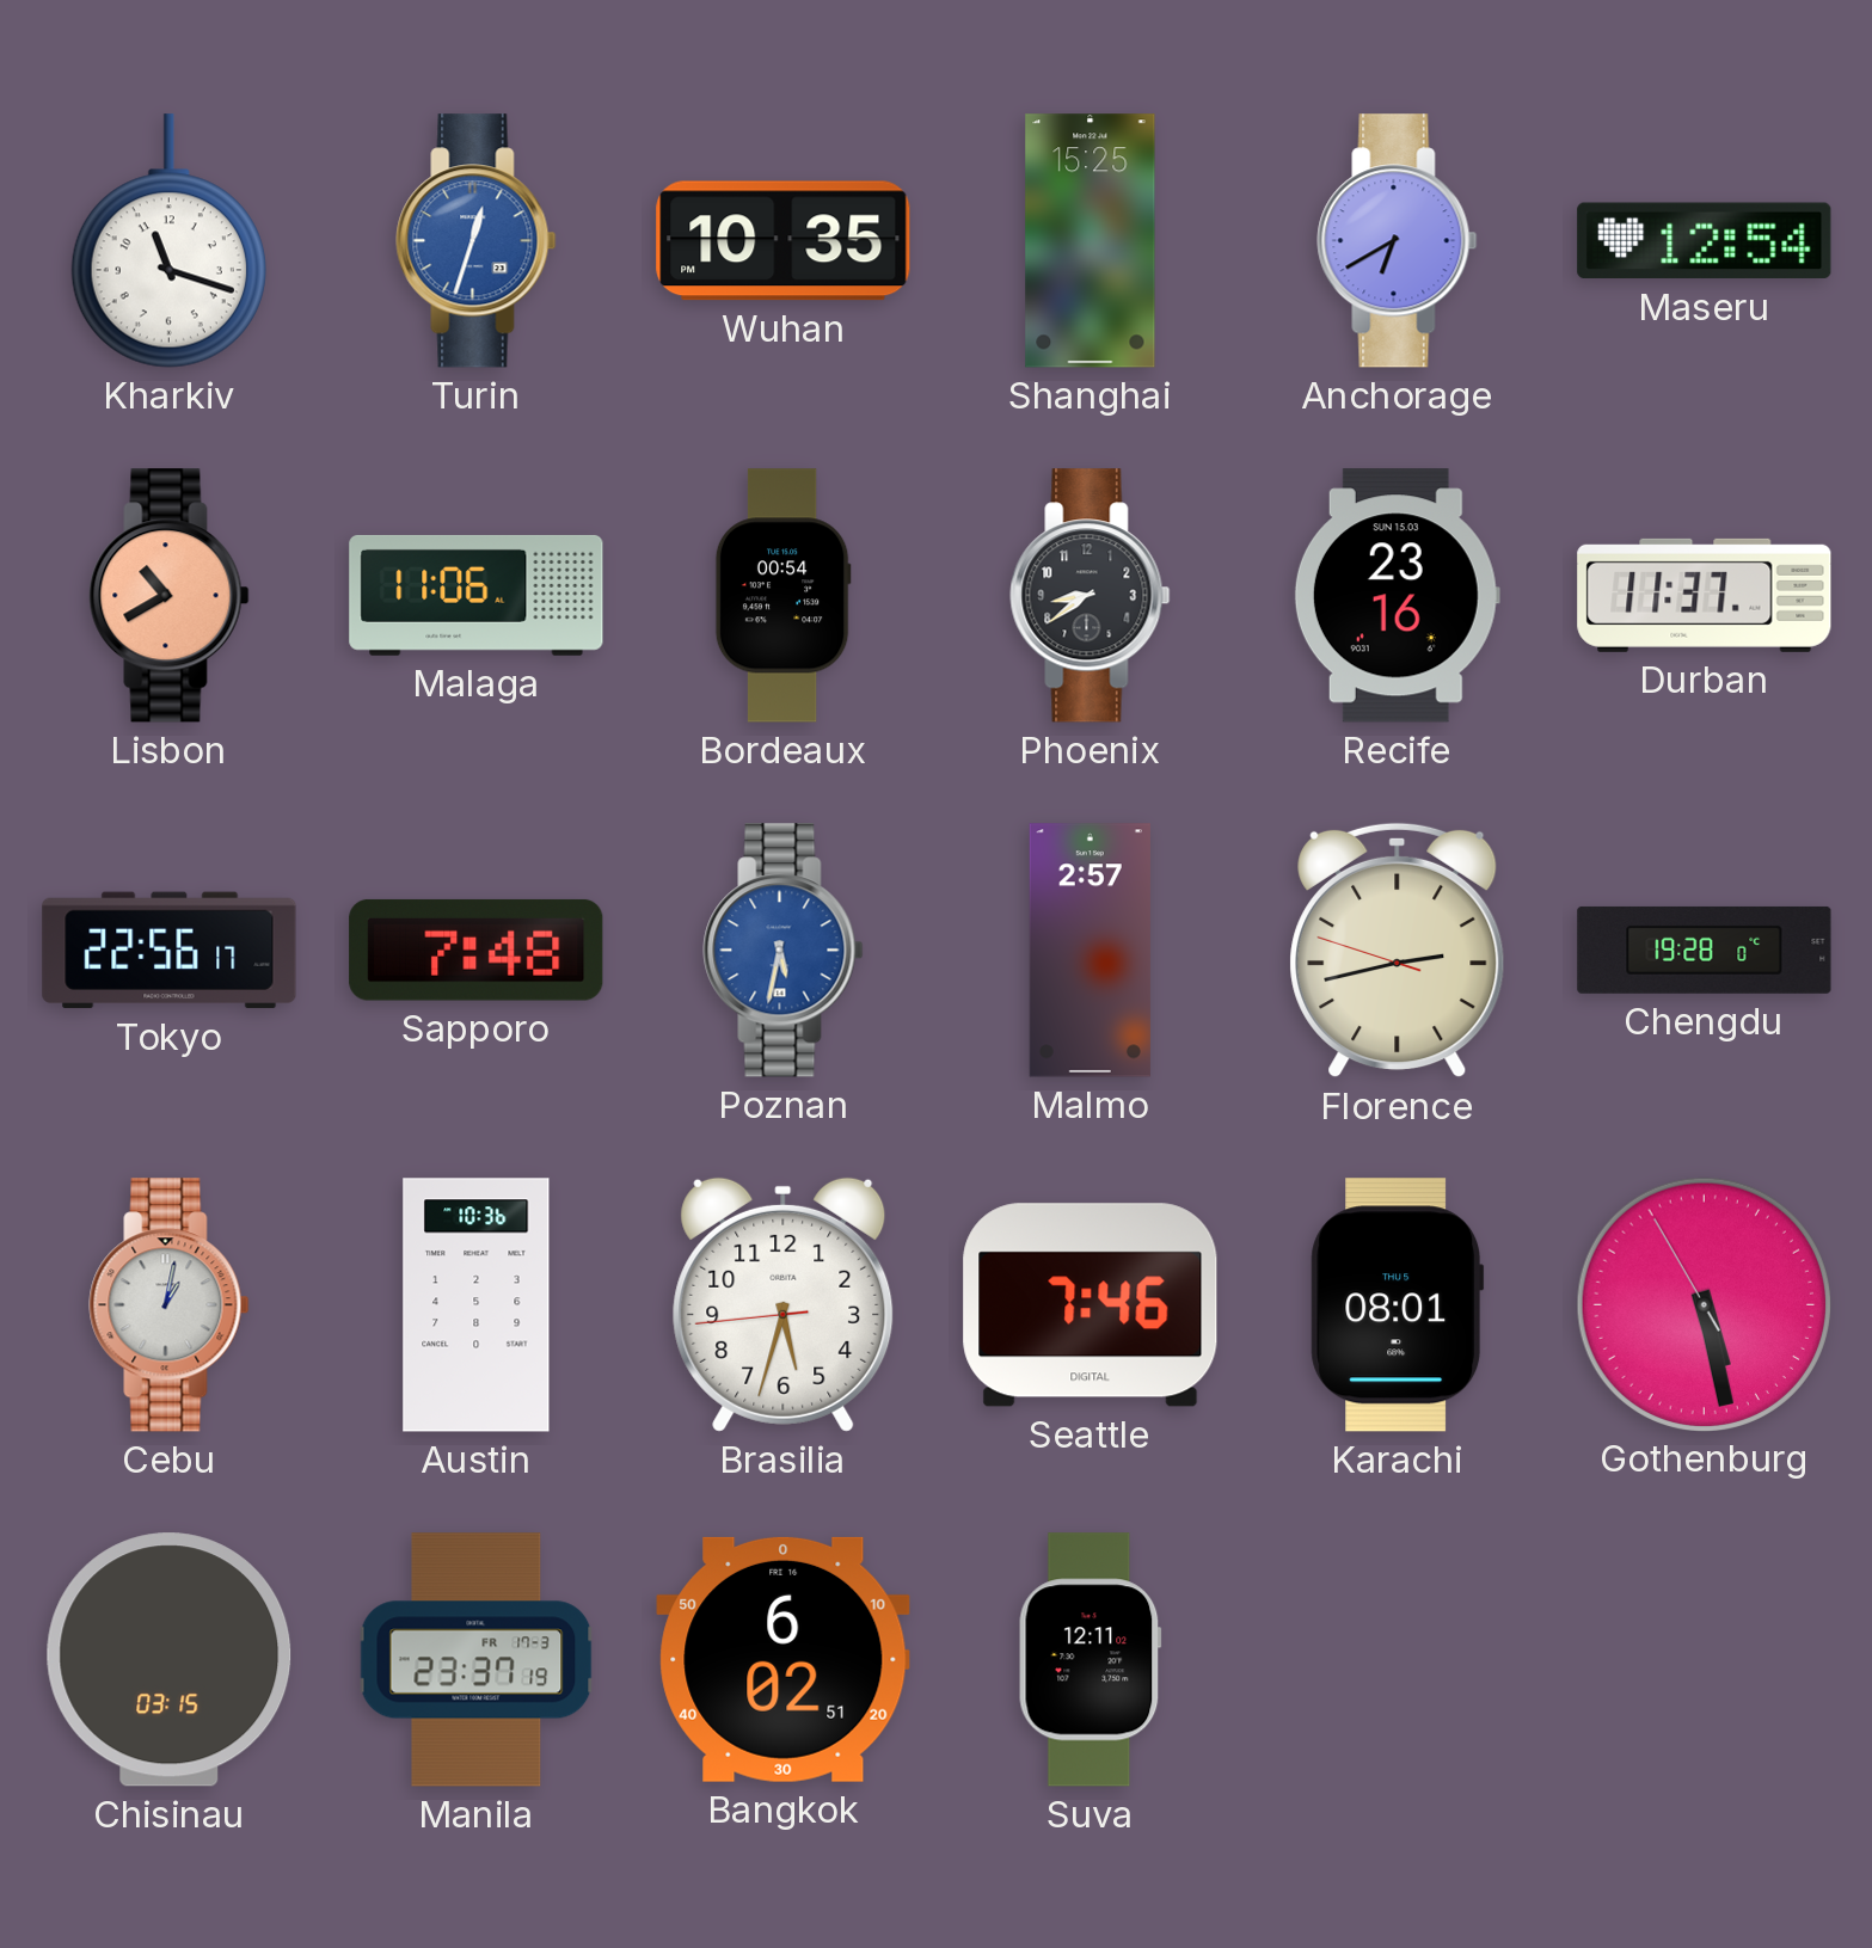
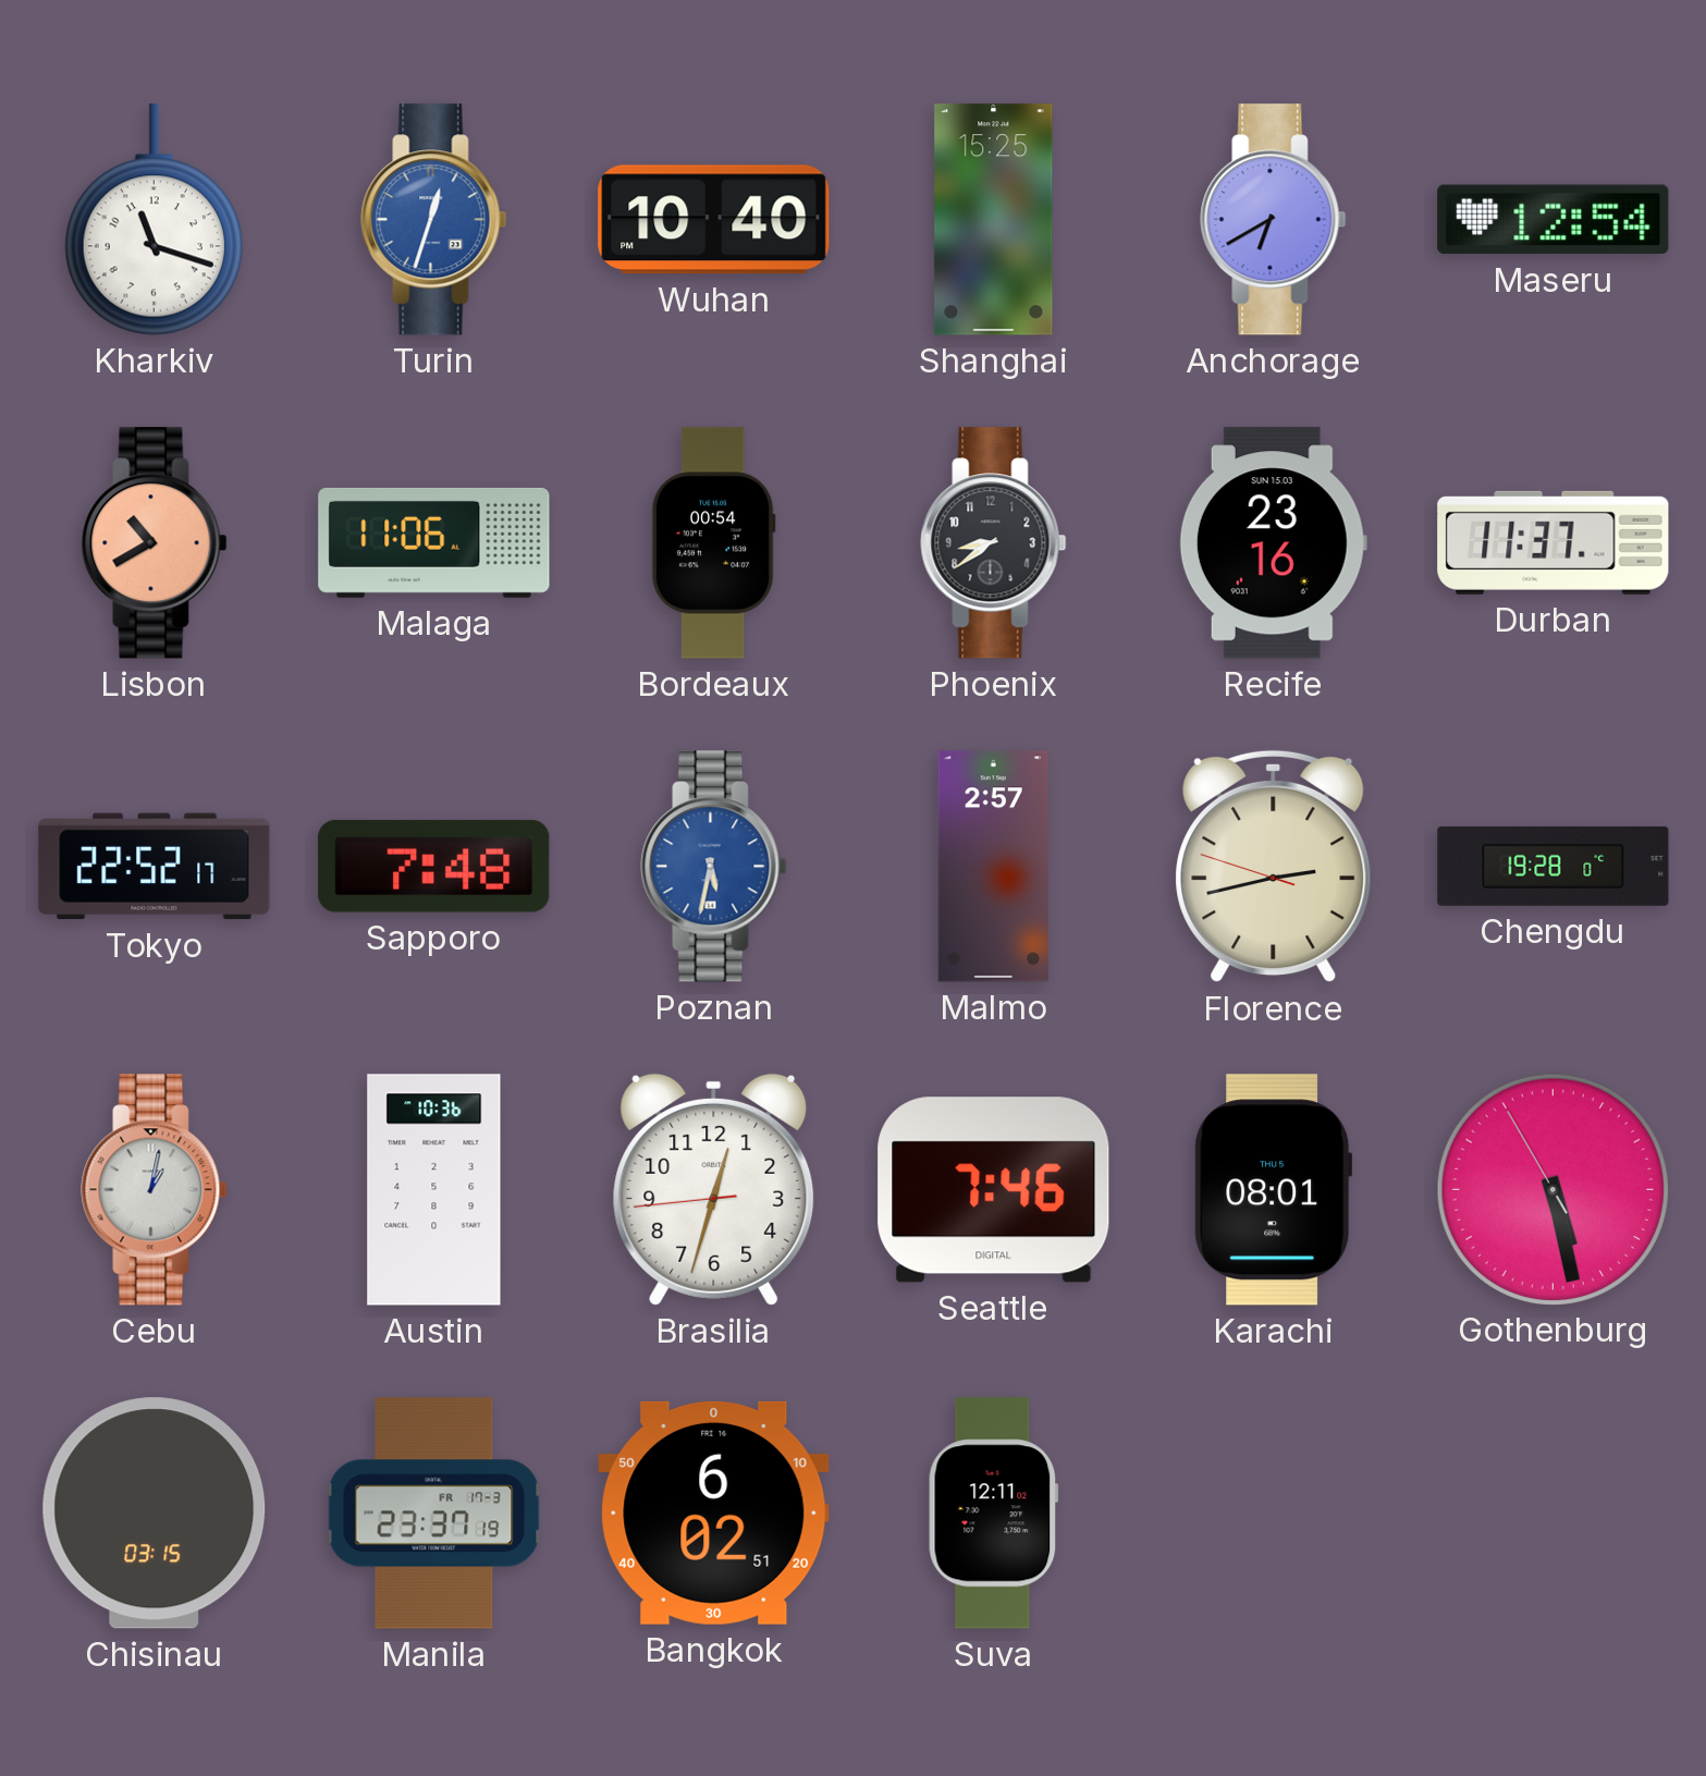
Wuhan: 10:35 -> 10:40
Tokyo: 22:56 -> 22:52
Brasilia: 5:32 -> 12:32
